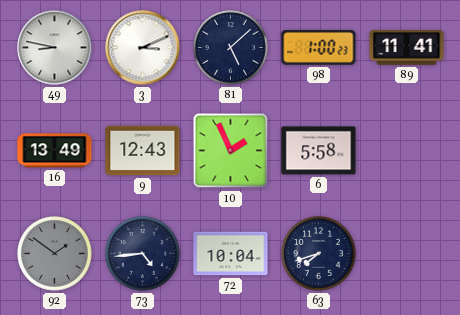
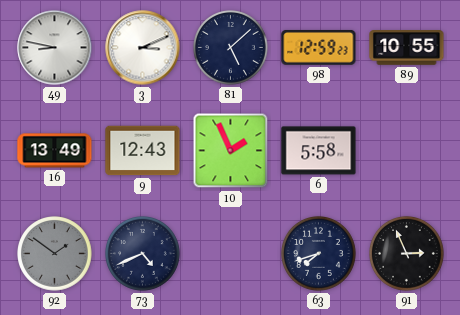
98: 1:00 -> 12:59
89: 11:41 -> 10:55
73: 4:44 -> 4:41
72: 10:04 -> none
91: none -> 2:56
